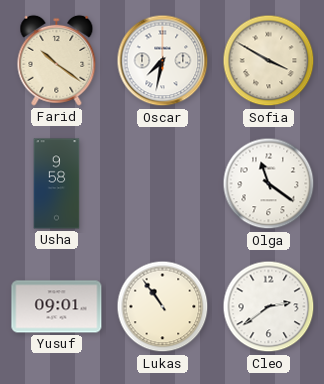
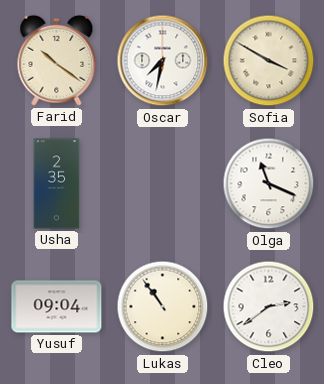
Usha: 9:58 -> 2:35
Olga: 11:21 -> 11:19
Yusuf: 09:01 -> 09:04
